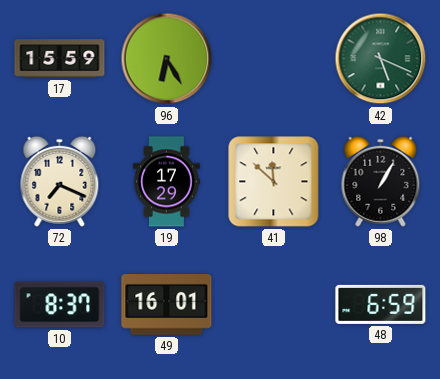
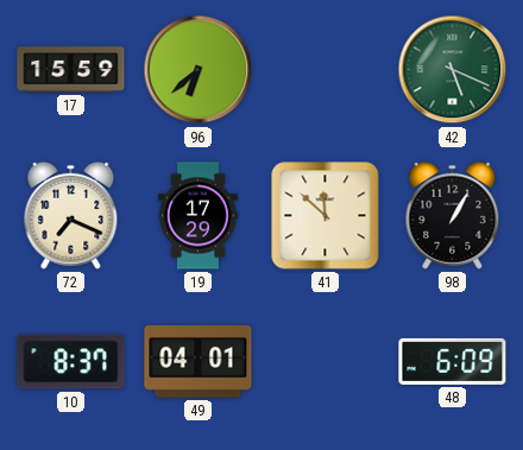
96: 6:25 -> 6:38
49: 16:01 -> 04:01
48: 6:59 -> 6:09
